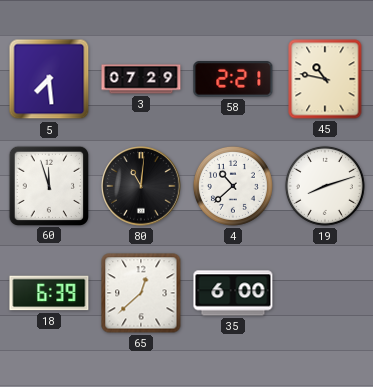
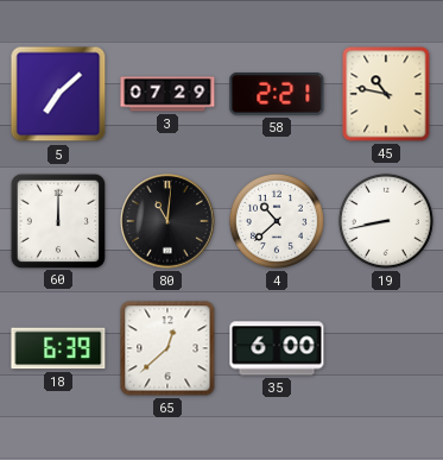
5: 7:29 -> 7:08
60: 11:57 -> 12:00
19: 8:12 -> 8:43
